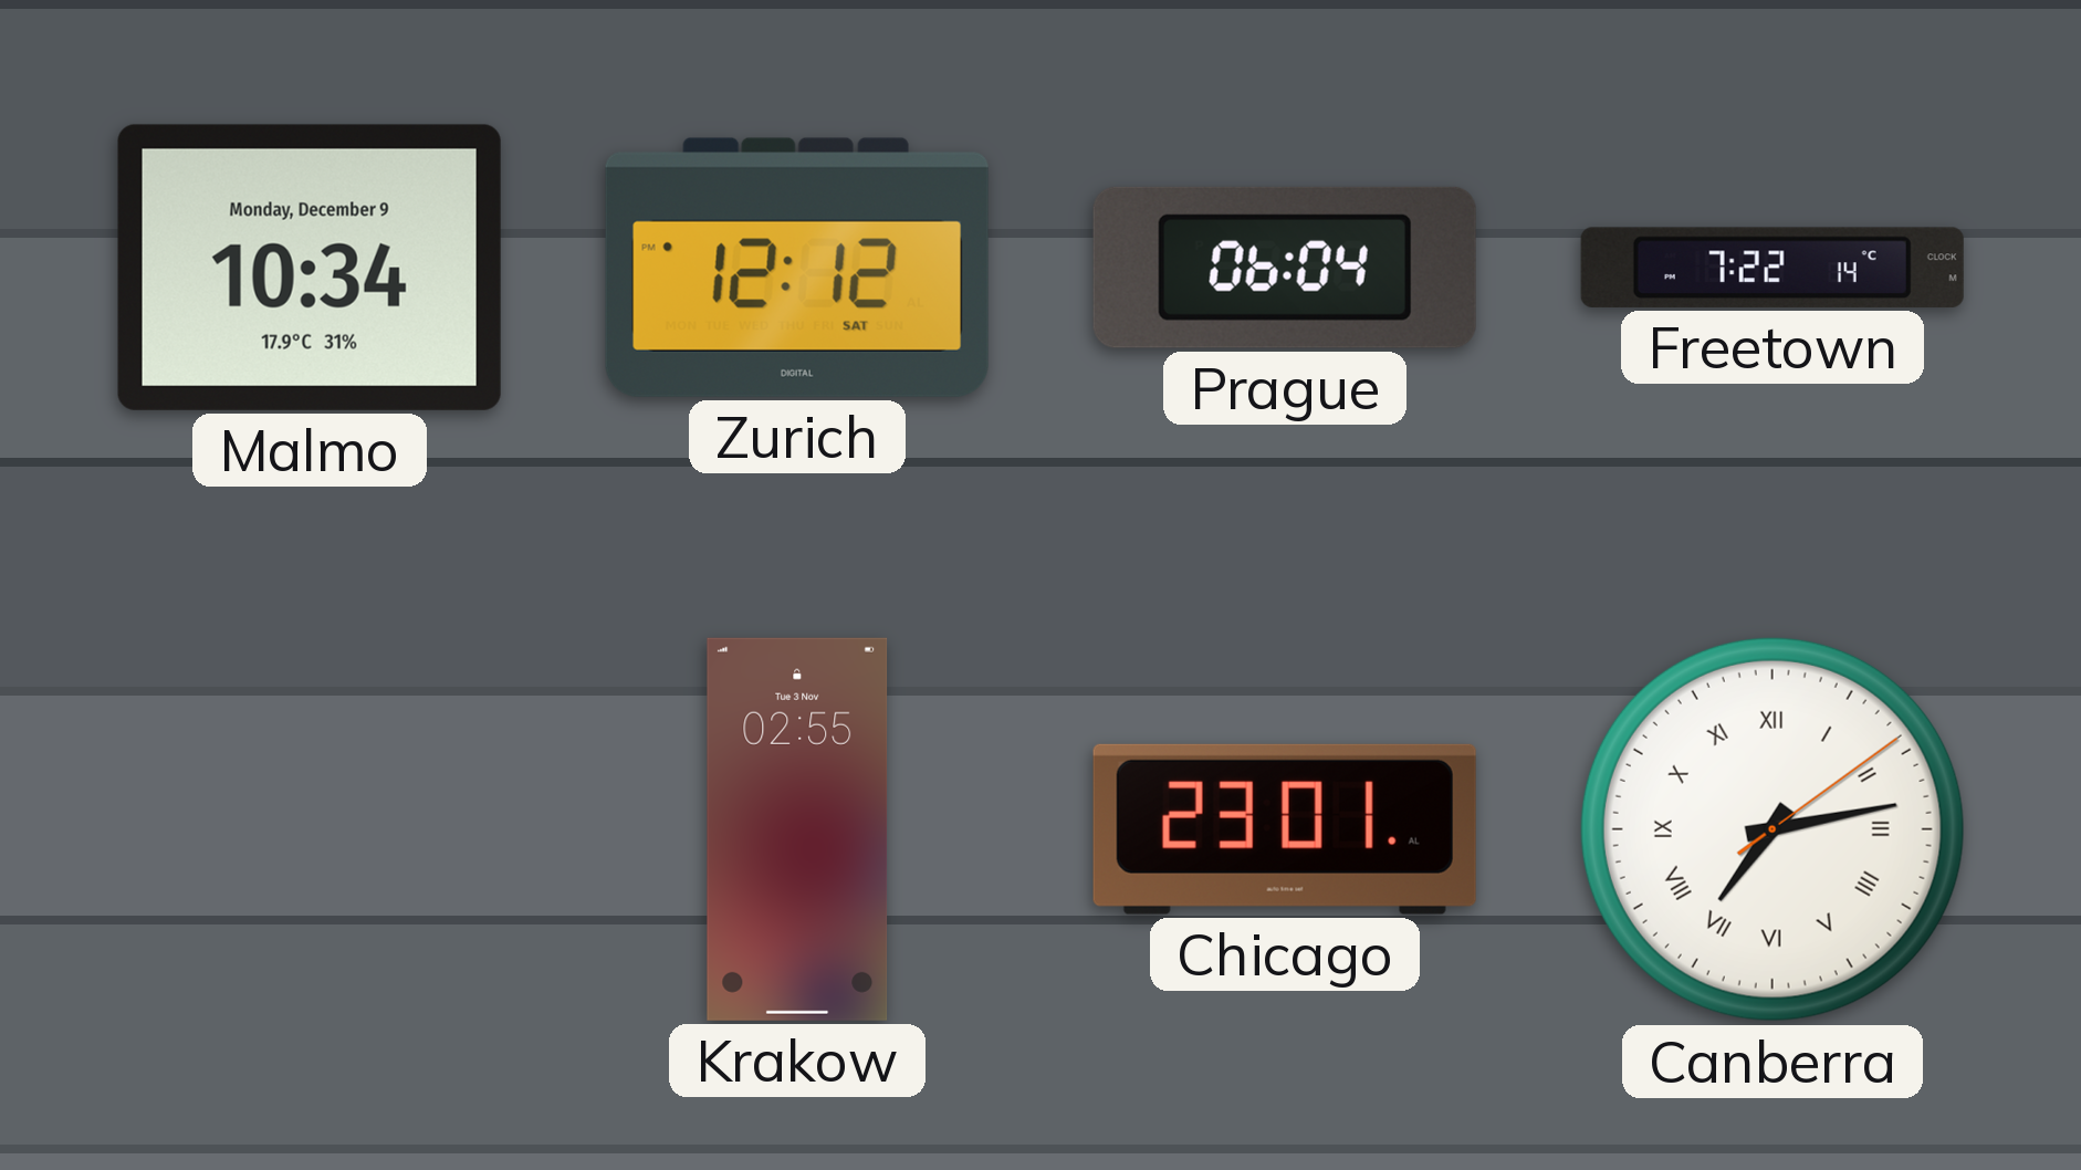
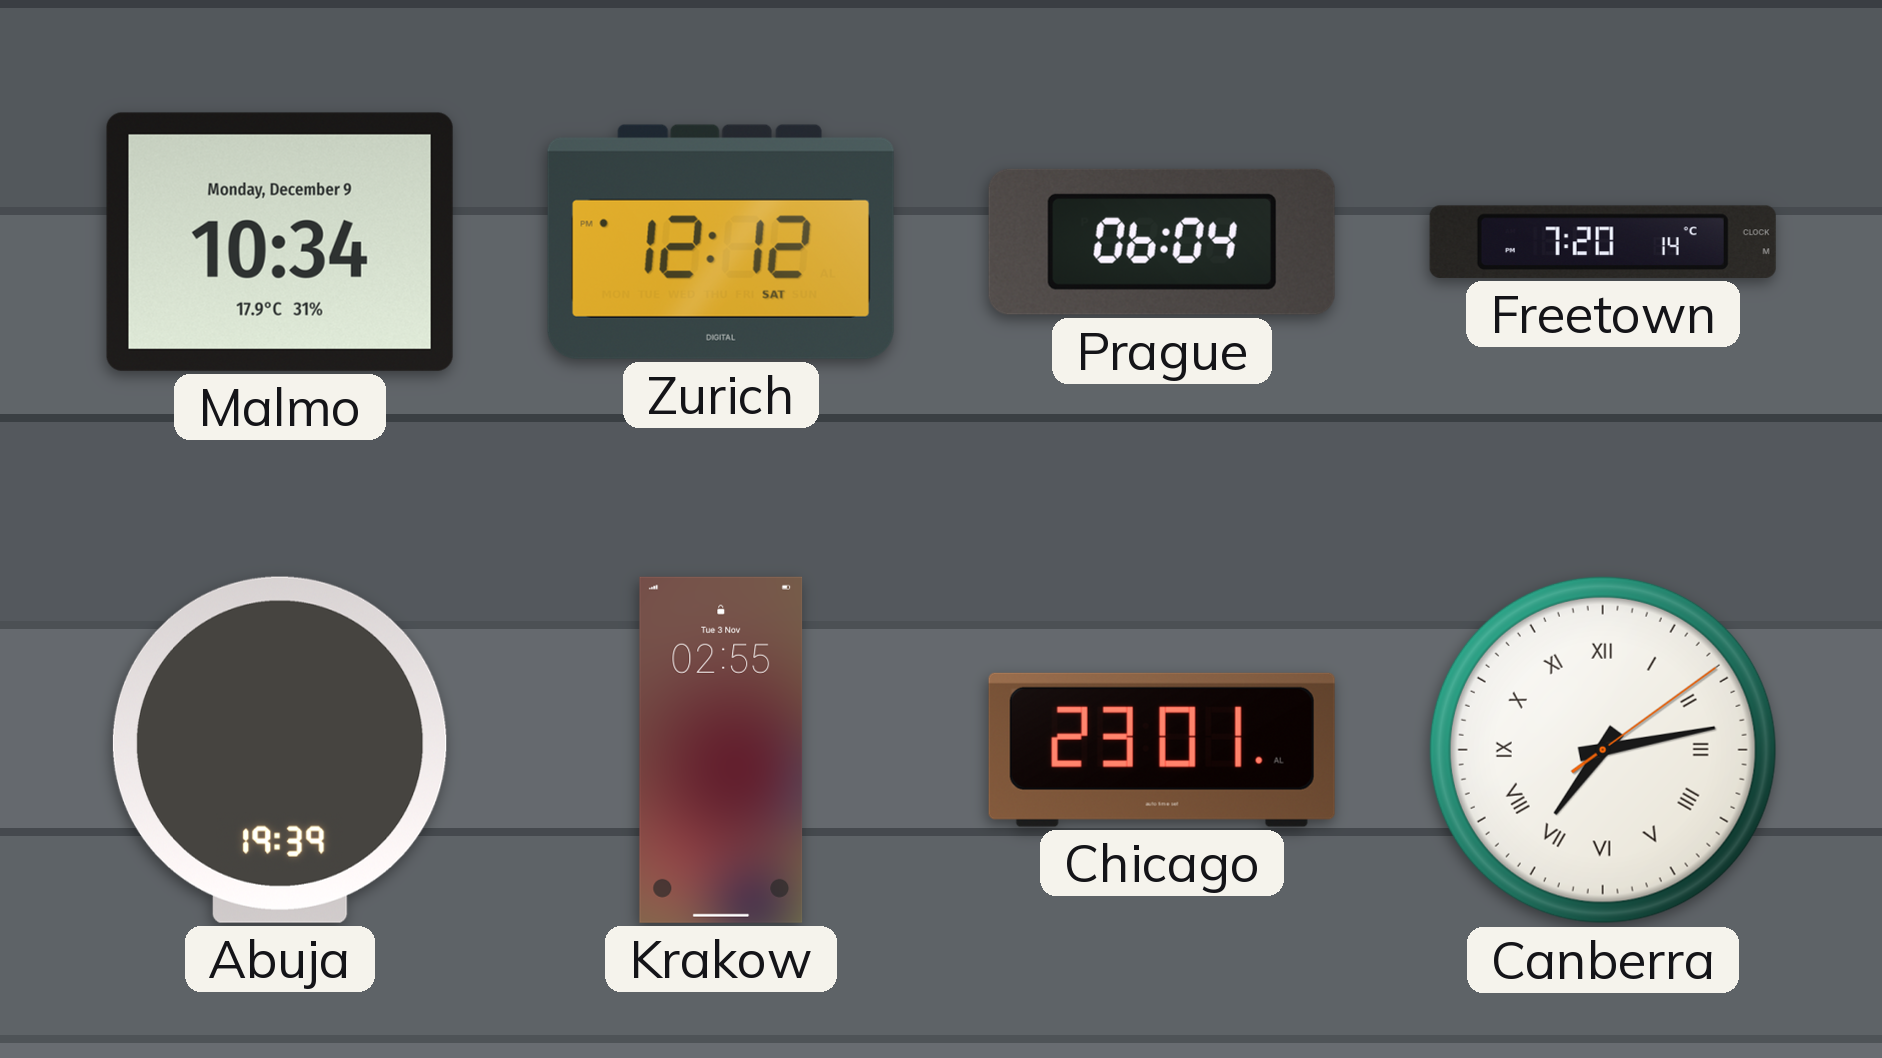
Freetown: 7:22 -> 7:20
Abuja: none -> 19:39
